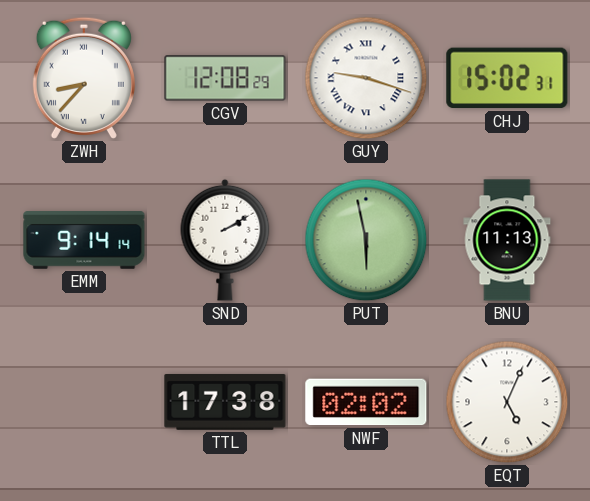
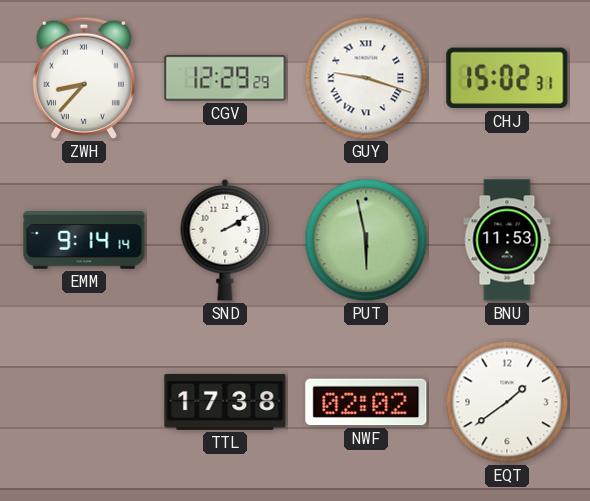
CGV: 12:08 -> 12:29
BNU: 11:13 -> 11:53
EQT: 5:04 -> 1:39
